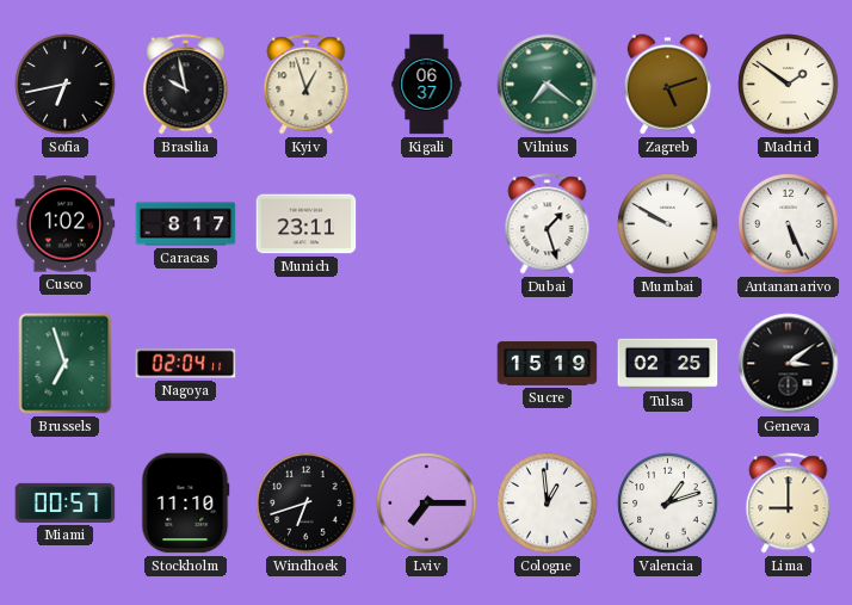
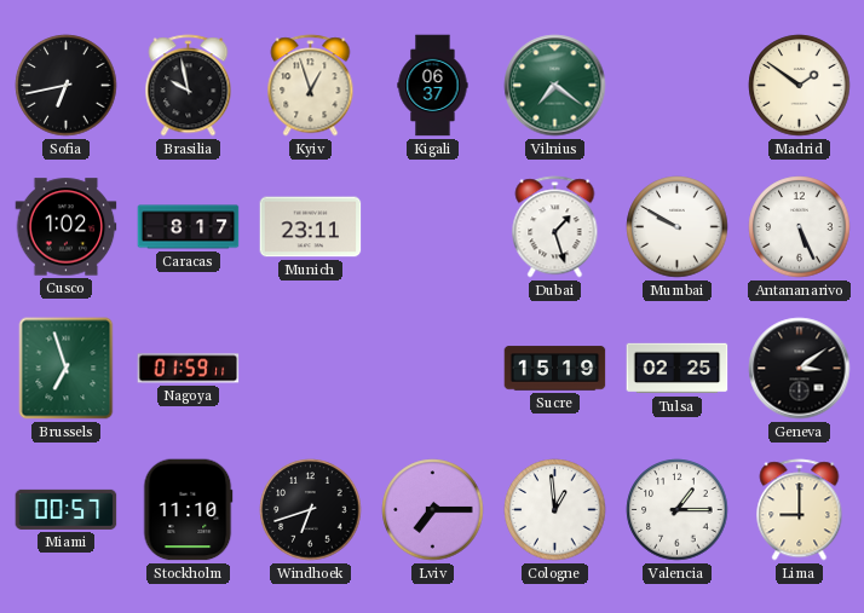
Zagreb: 5:12 -> none
Nagoya: 02:04 -> 01:59
Valencia: 1:12 -> 1:15
